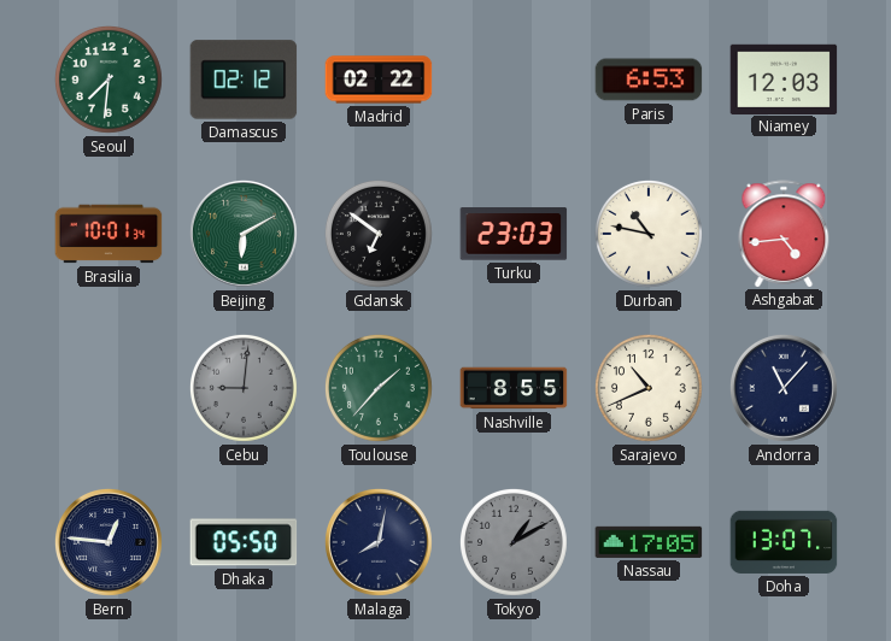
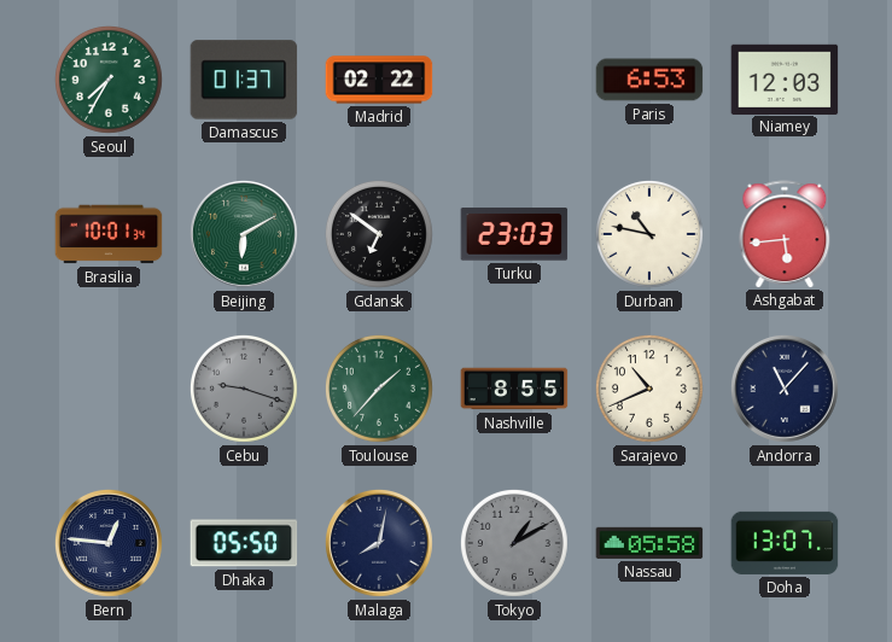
Seoul: 7:31 -> 7:35
Damascus: 02:12 -> 01:37
Ashgabat: 4:44 -> 5:44
Cebu: 9:01 -> 9:18
Nassau: 17:05 -> 05:58
